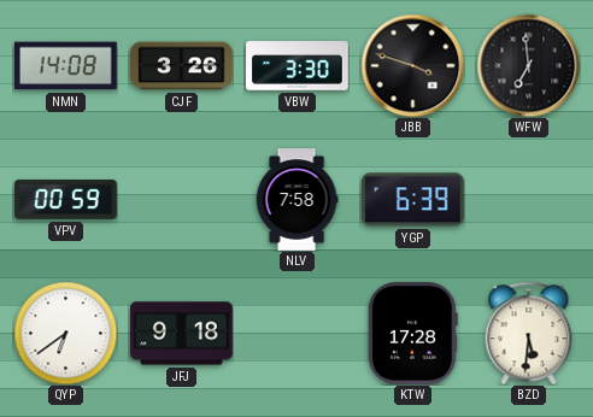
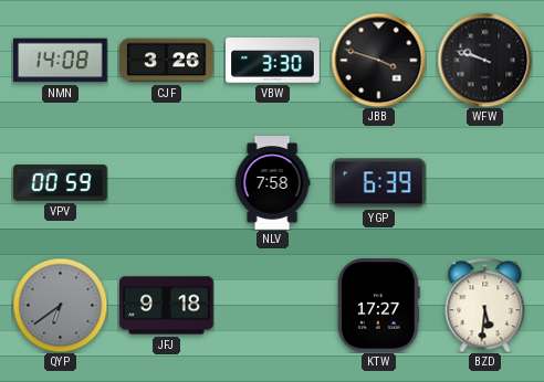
WFW: 6:59 -> 9:48
QYP dial: white -> grey
KTW: 17:28 -> 17:27
